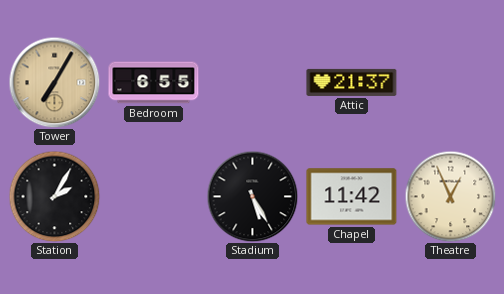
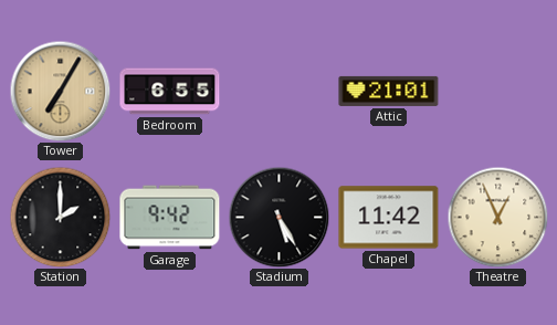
Attic: 21:37 -> 21:01
Station: 2:05 -> 2:00
Garage: none -> 9:42
